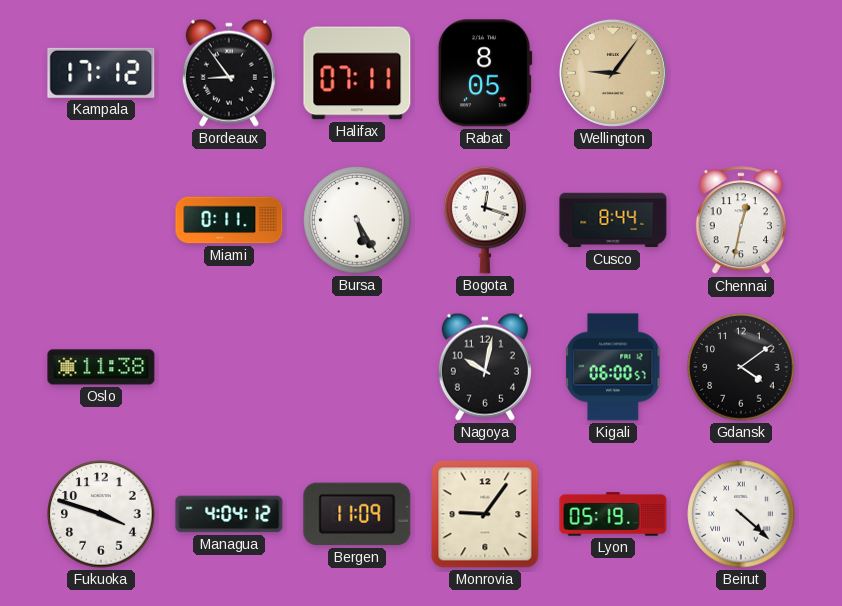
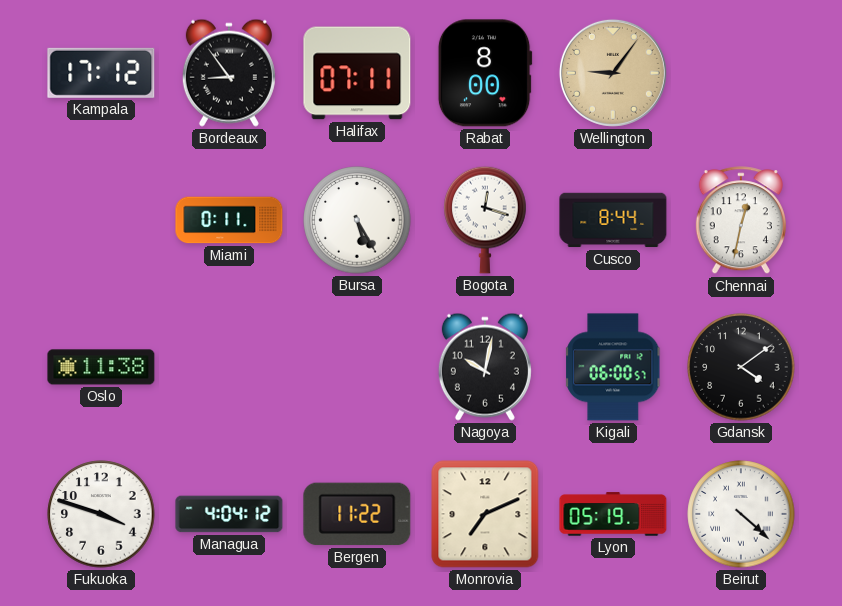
Rabat: 8:05 -> 8:00
Bergen: 11:09 -> 11:22
Monrovia: 9:06 -> 7:11
